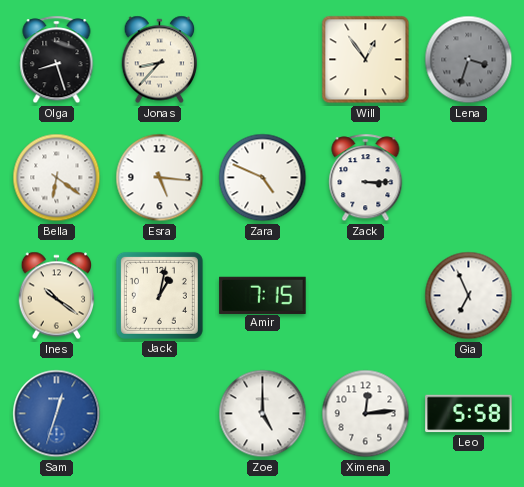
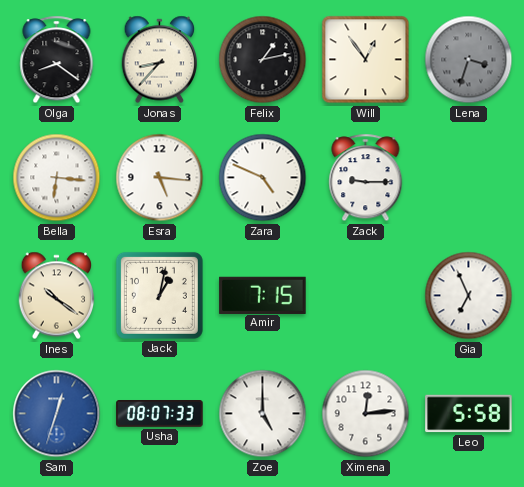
Olga: 8:27 -> 8:21
Felix: none -> 1:13
Bella: 6:21 -> 6:16
Zack: 3:15 -> 9:15
Usha: none -> 08:07
